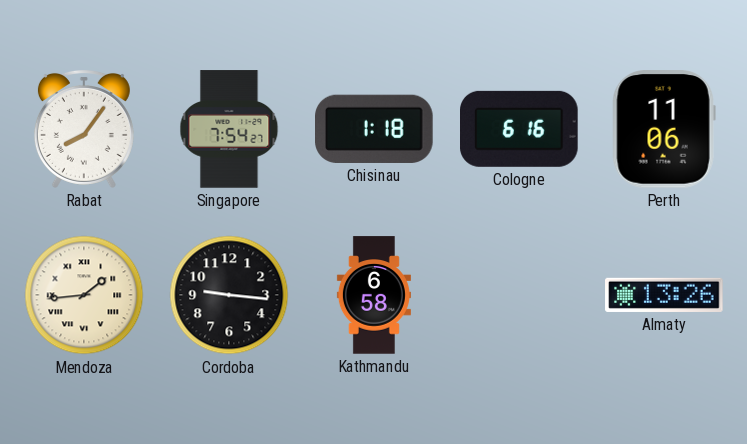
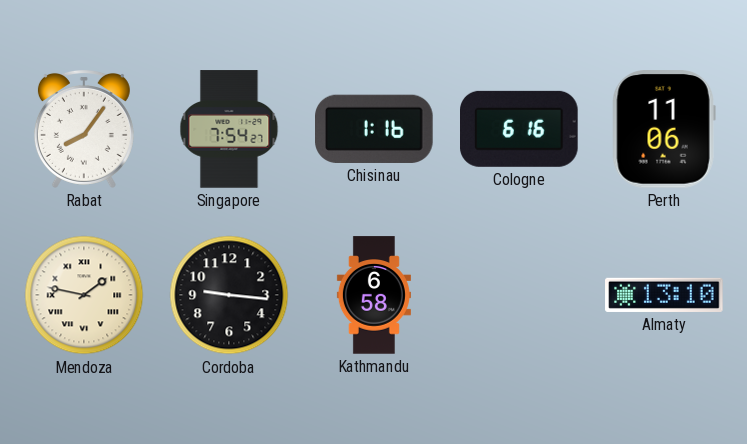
Chisinau: 1:18 -> 1:16
Mendoza: 1:44 -> 1:47
Almaty: 13:26 -> 13:10
